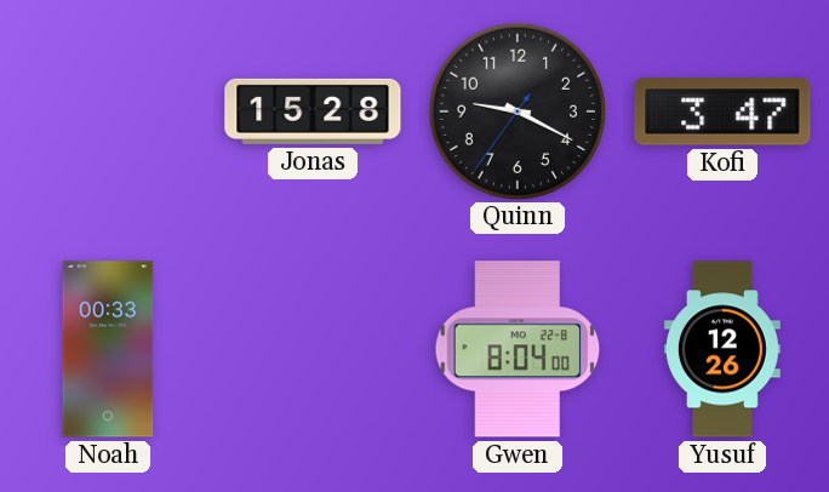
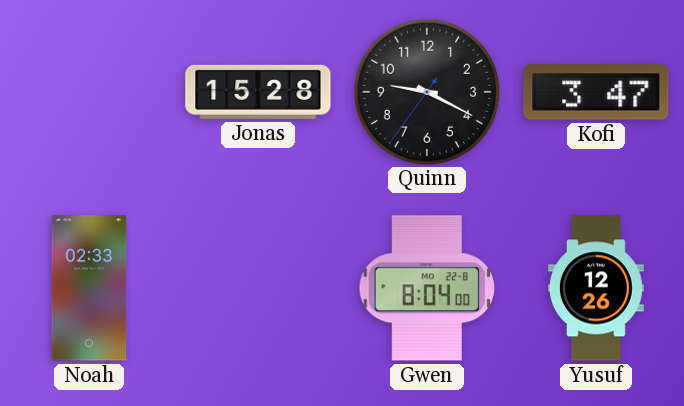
Noah: 00:33 -> 02:33
